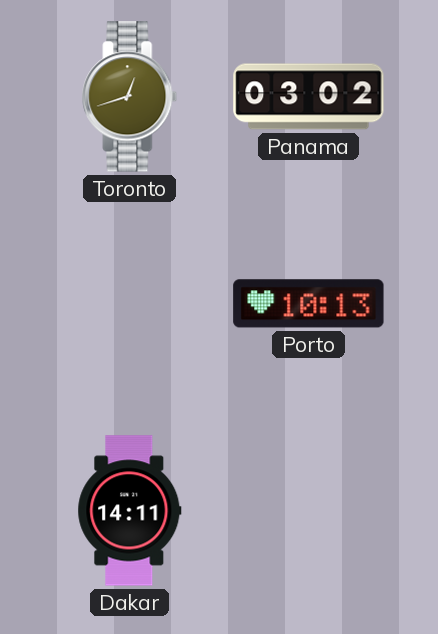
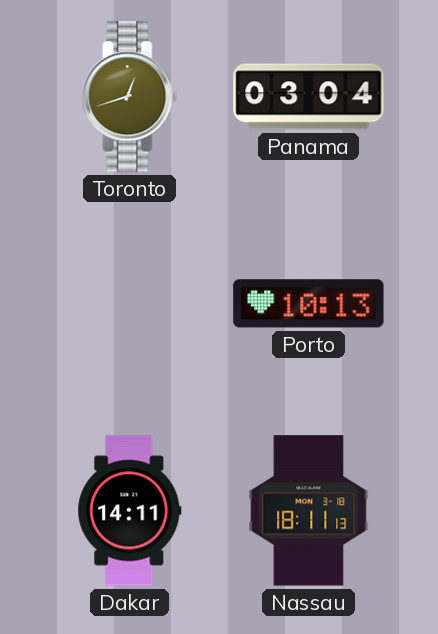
Panama: 03:02 -> 03:04
Nassau: none -> 18:11
